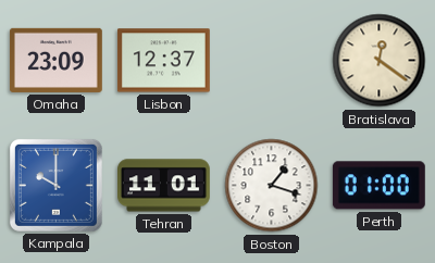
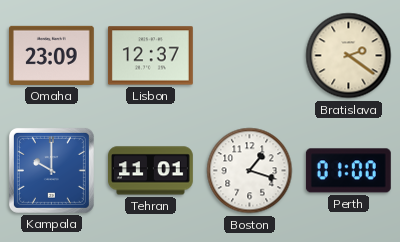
Bratislava: 12:21 -> 2:21
